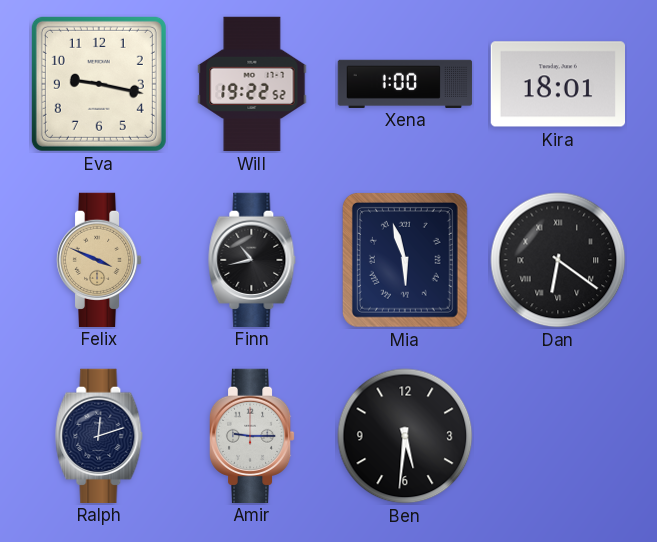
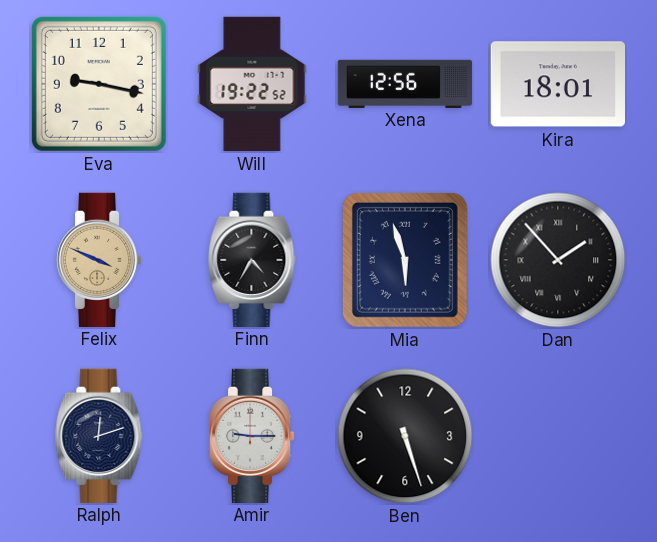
Xena: 1:00 -> 12:56
Finn: 10:43 -> 4:35
Dan: 6:21 -> 1:53
Ben: 5:31 -> 5:27
